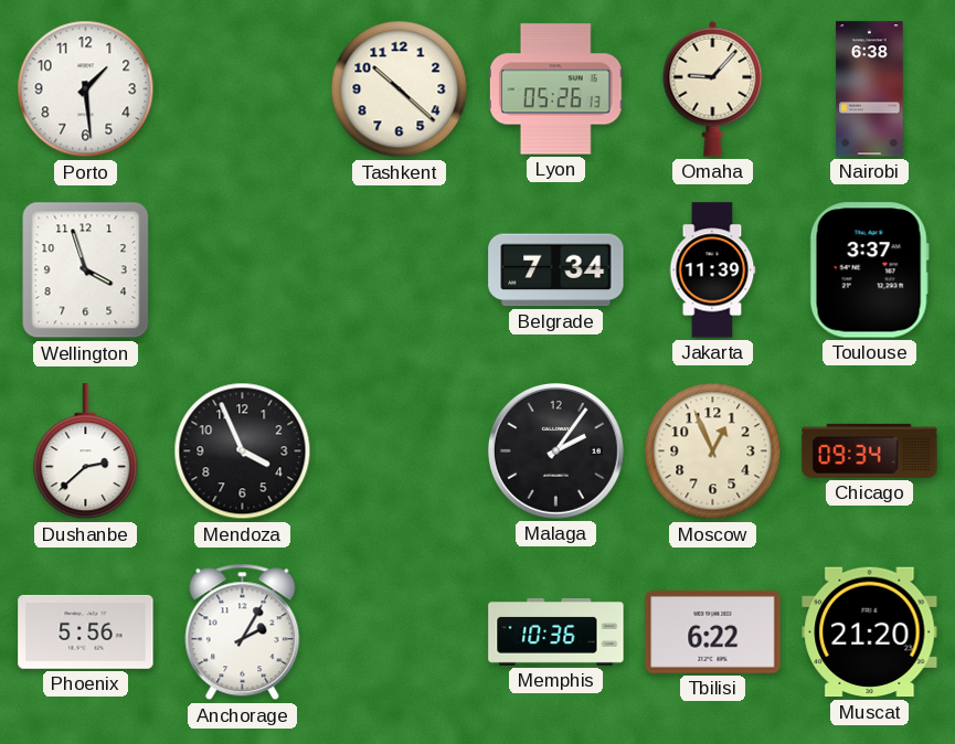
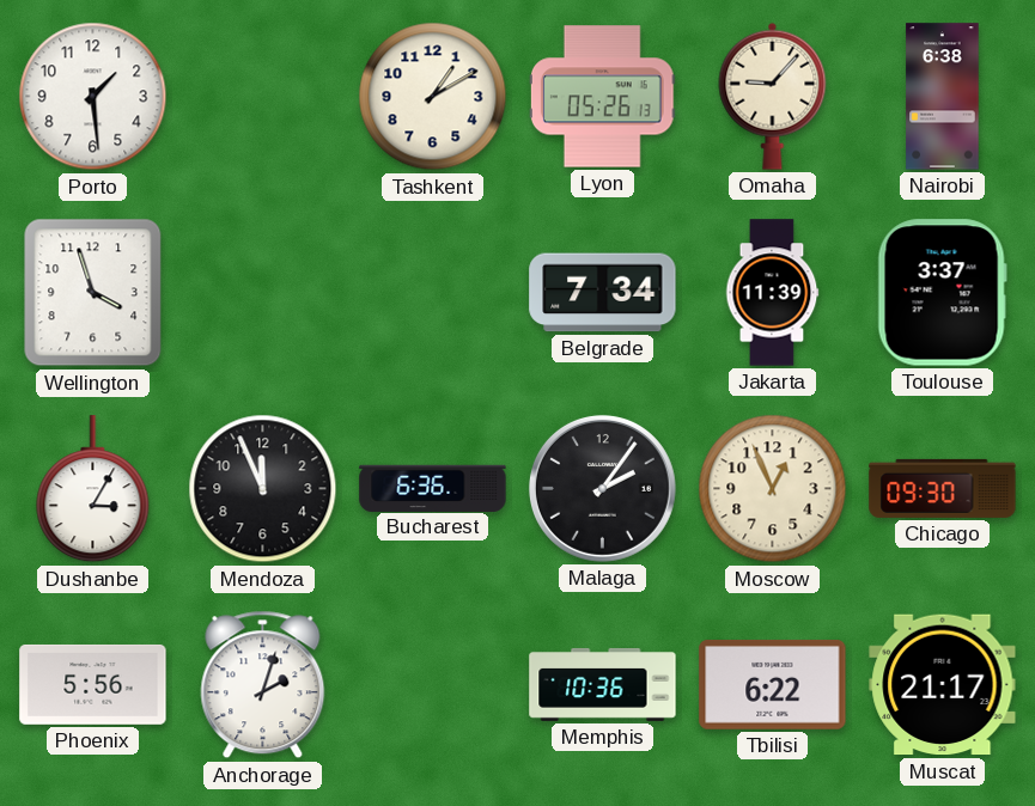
Tashkent: 10:22 -> 1:10
Dushanbe: 2:38 -> 3:05
Mendoza: 3:56 -> 11:56
Bucharest: none -> 6:36
Chicago: 09:34 -> 09:30
Anchorage: 2:05 -> 2:03
Muscat: 21:20 -> 21:17
